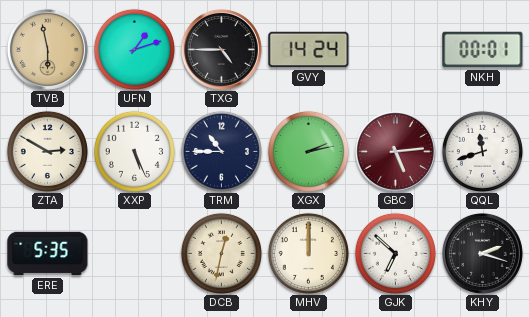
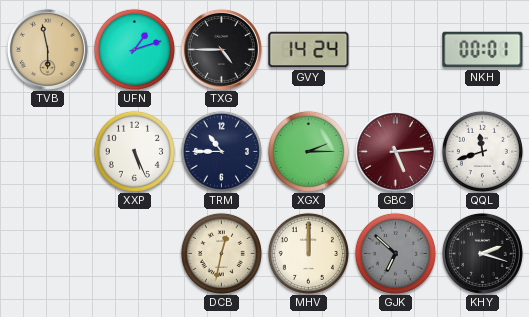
ZTA: 2:50 -> none
XGX: 2:13 -> 2:15
ERE: 5:35 -> none
GJK dial: white -> grey
